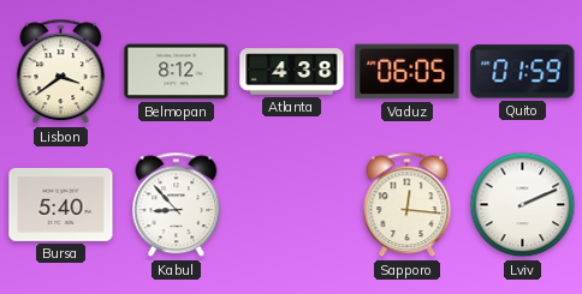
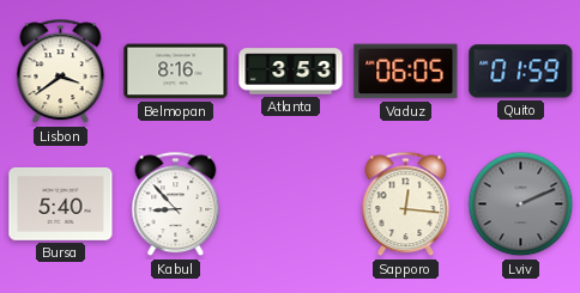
Belmopan: 8:12 -> 8:16
Atlanta: 4:38 -> 3:53
Lviv dial: white -> grey
